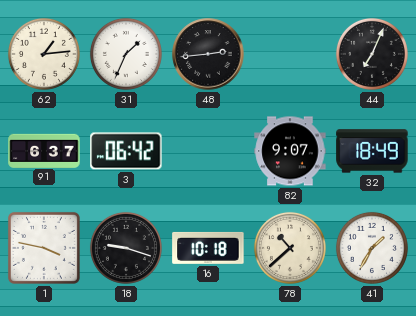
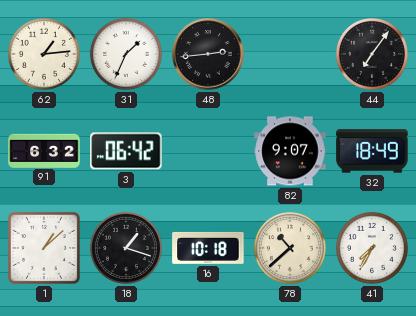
44: 7:04 -> 7:06
91: 6:37 -> 6:32
1: 3:47 -> 1:08
18: 9:18 -> 1:18
41: 1:35 -> 7:35
